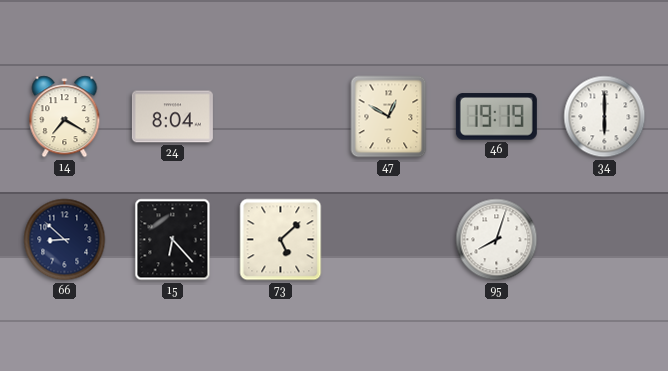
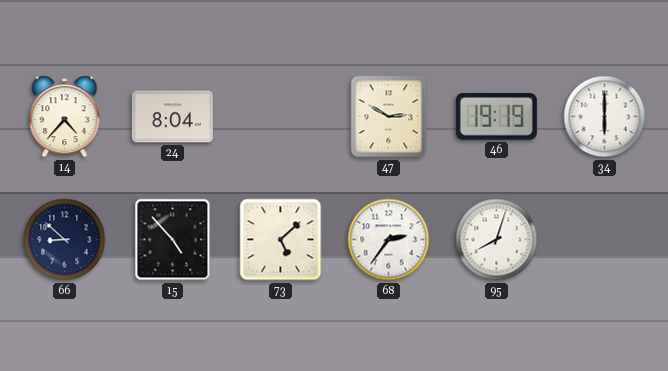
14: 7:20 -> 4:37
47: 12:50 -> 2:50
15: 6:23 -> 4:53
68: none -> 2:36
